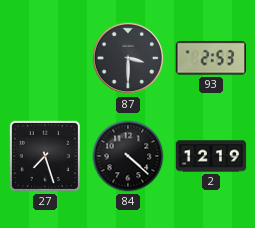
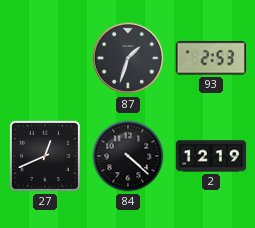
87: 3:30 -> 1:33
27: 7:27 -> 12:41
